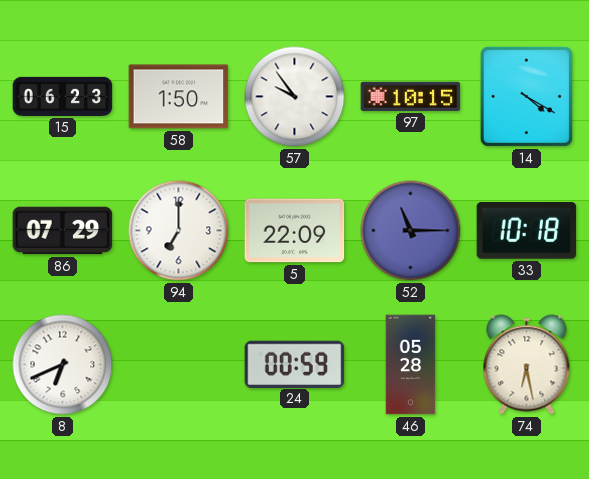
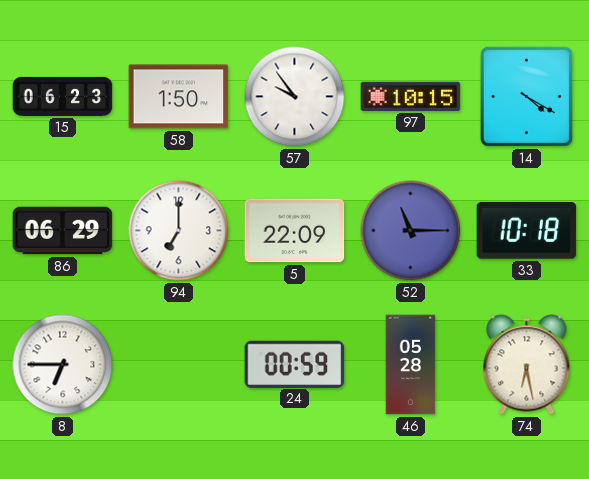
86: 07:29 -> 06:29
8: 6:41 -> 6:45
